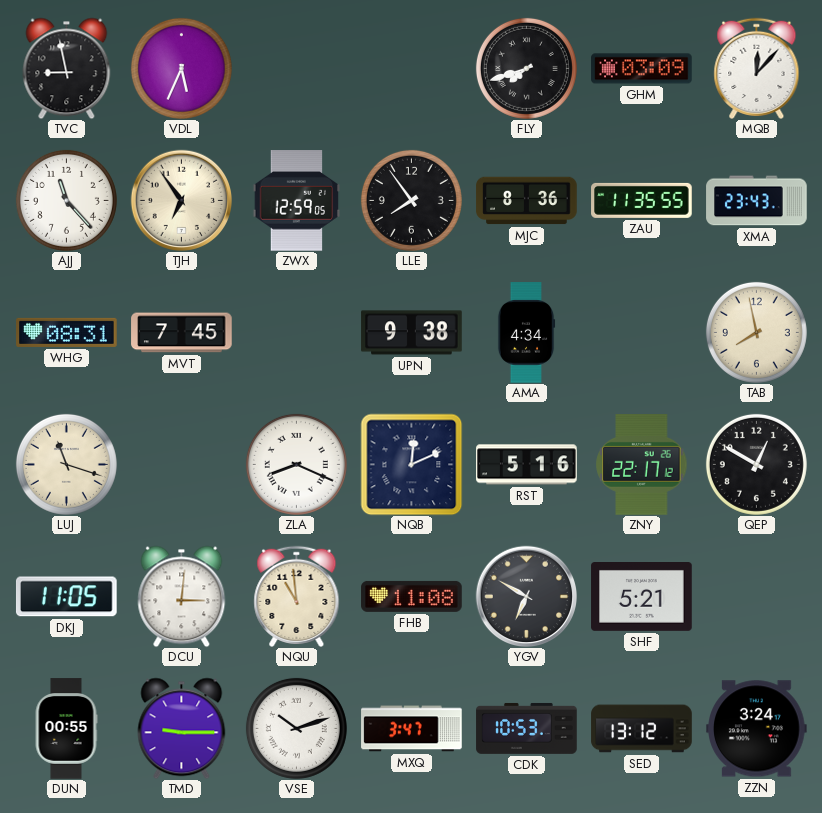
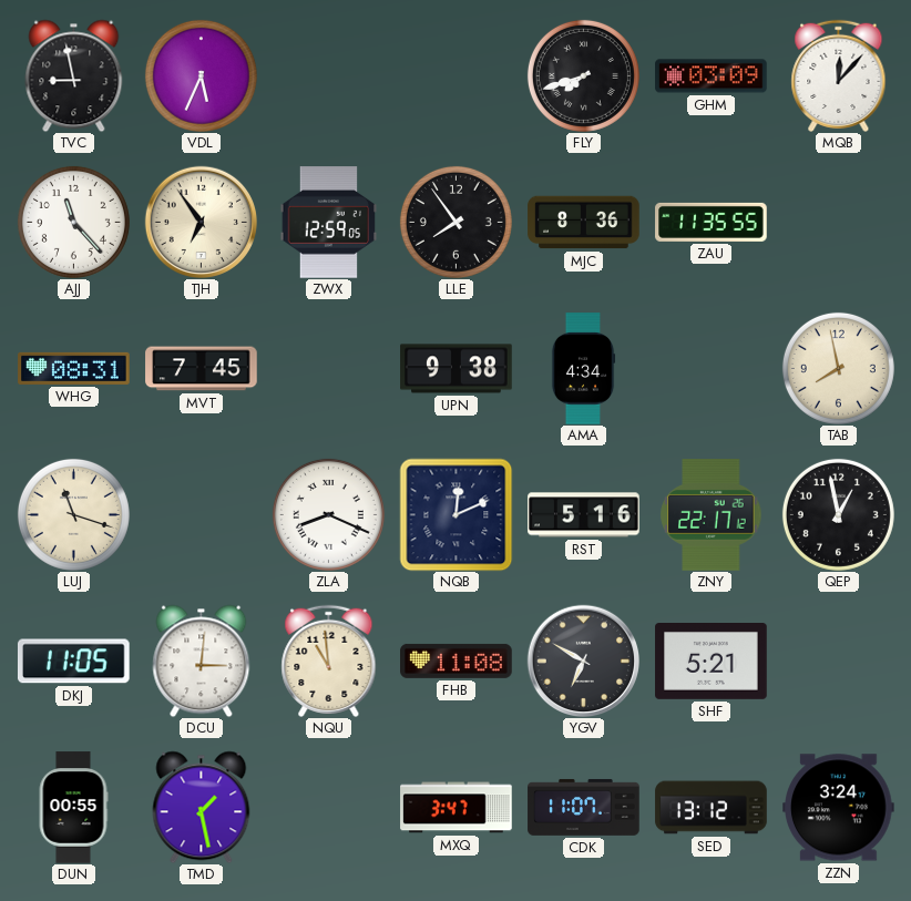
XMA: 23:43 -> none
QEP: 12:50 -> 12:58
TMD: 9:15 -> 1:28
VSE: 10:12 -> none
CDK: 10:53 -> 11:07
